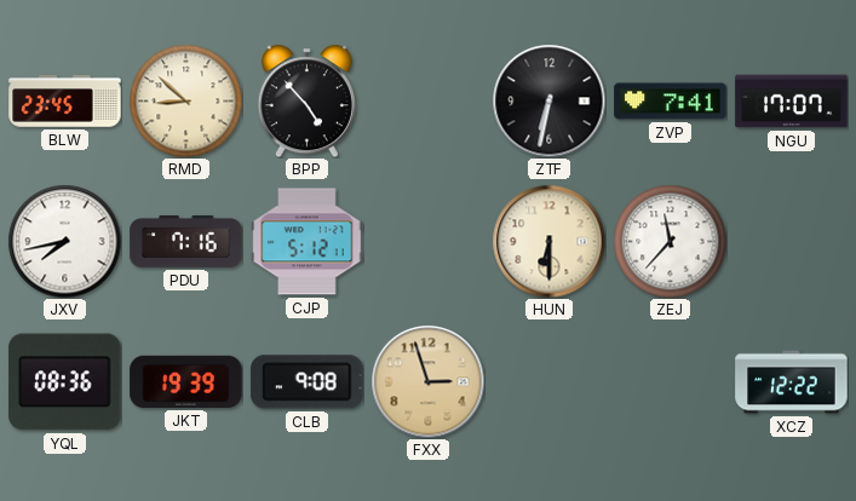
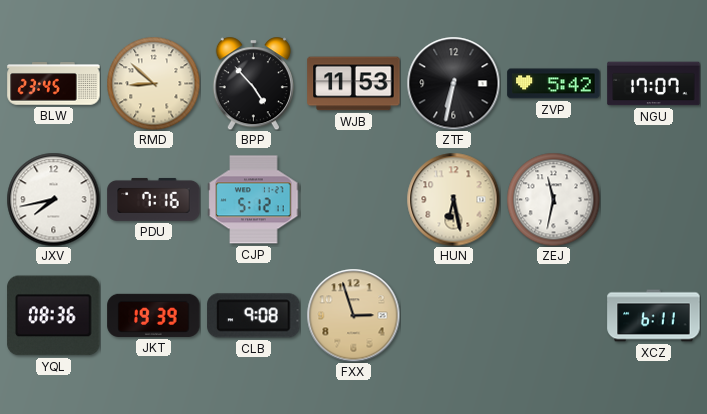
WJB: none -> 11:53
ZVP: 7:41 -> 5:42
HUN: 6:30 -> 6:28
ZEJ: 11:37 -> 11:32
XCZ: 12:22 -> 6:11
